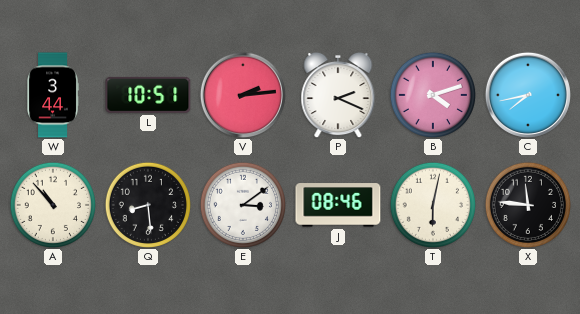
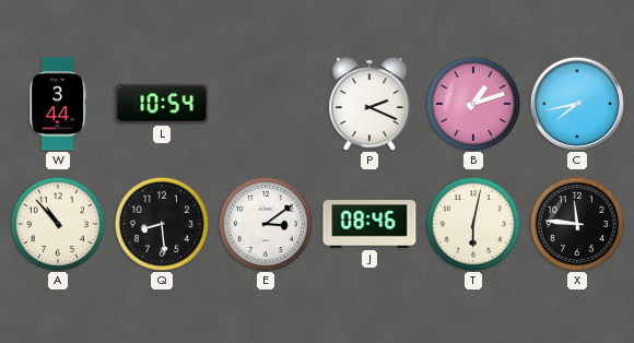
L: 10:51 -> 10:54
V: 2:14 -> none
B: 4:12 -> 1:12
